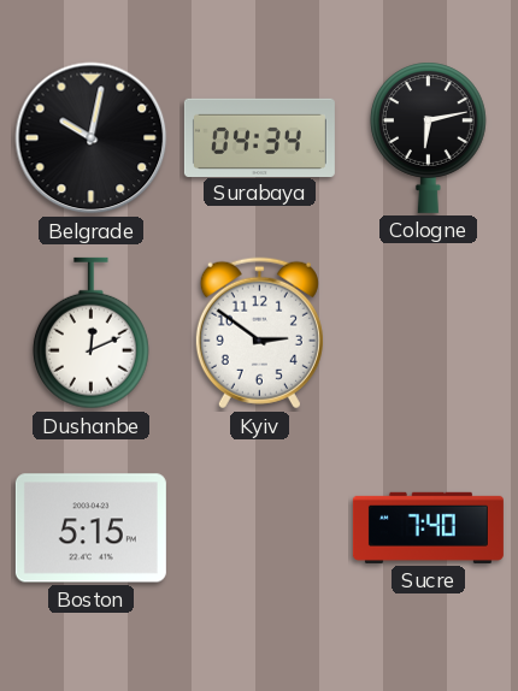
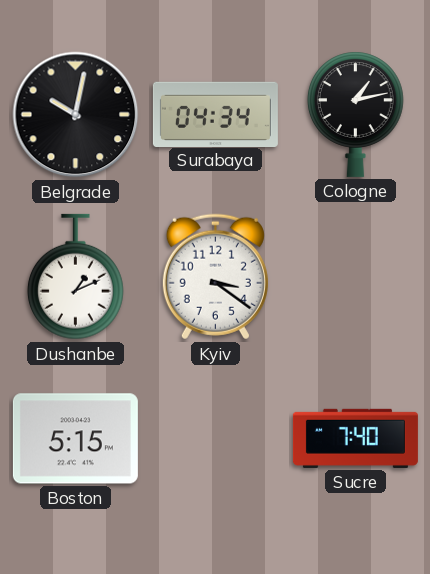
Cologne: 6:13 -> 1:13
Dushanbe: 12:11 -> 1:11
Kyiv: 2:51 -> 3:21
